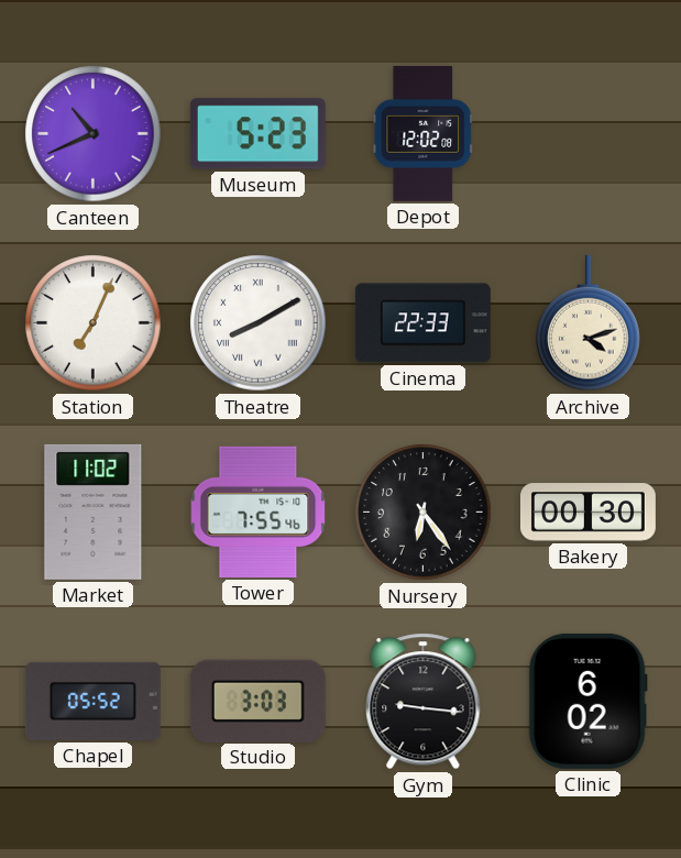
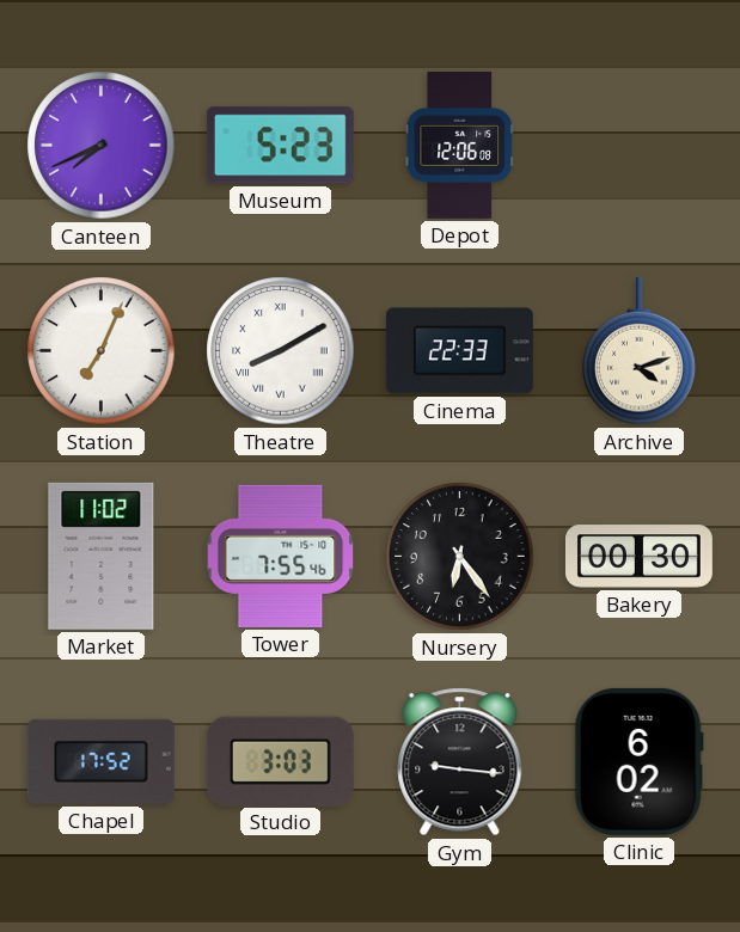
Canteen: 10:41 -> 7:41
Depot: 12:02 -> 12:06
Chapel: 05:52 -> 17:52
